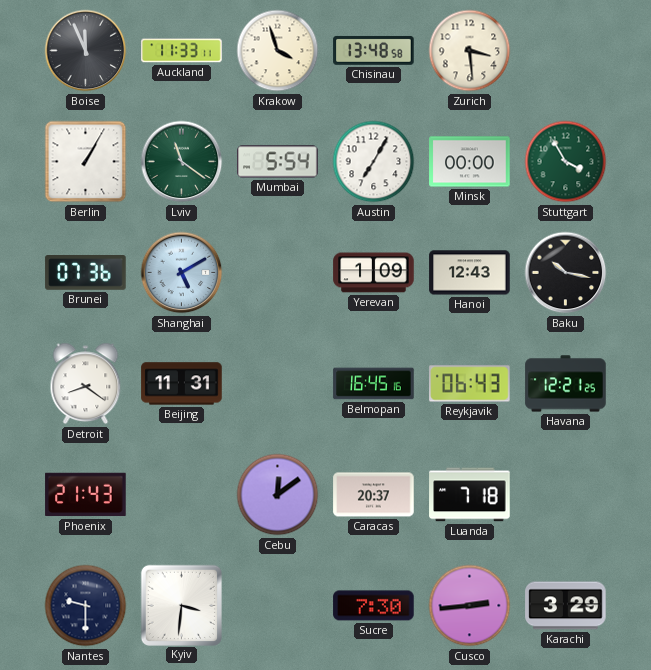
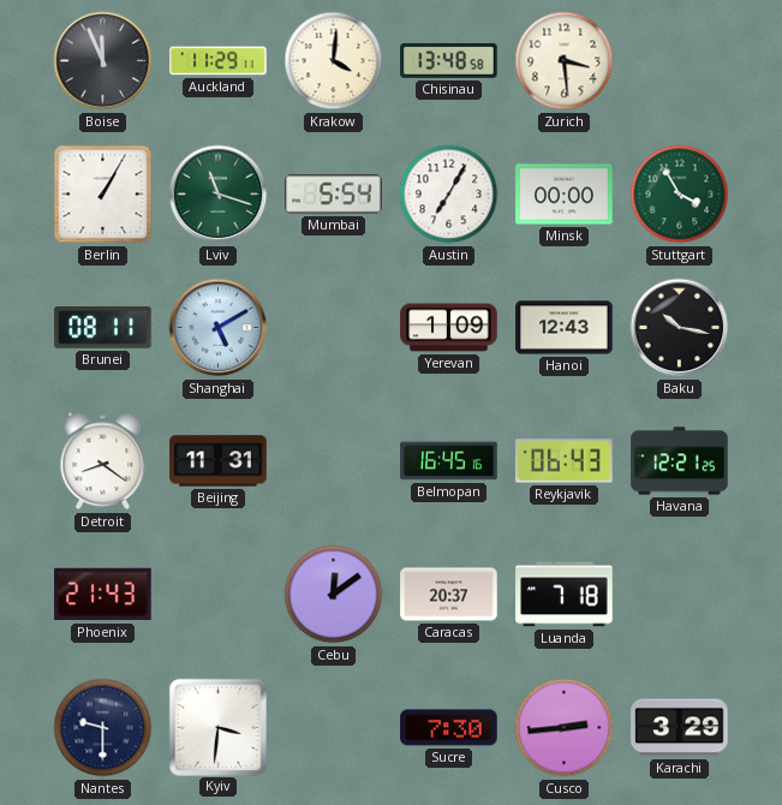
Auckland: 11:33 -> 11:29
Krakow: 3:57 -> 4:01
Lviv: 11:21 -> 11:18
Brunei: 07:36 -> 08:11
